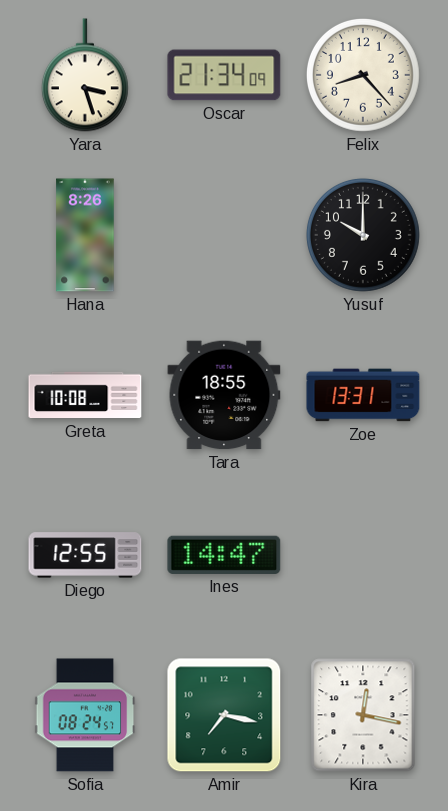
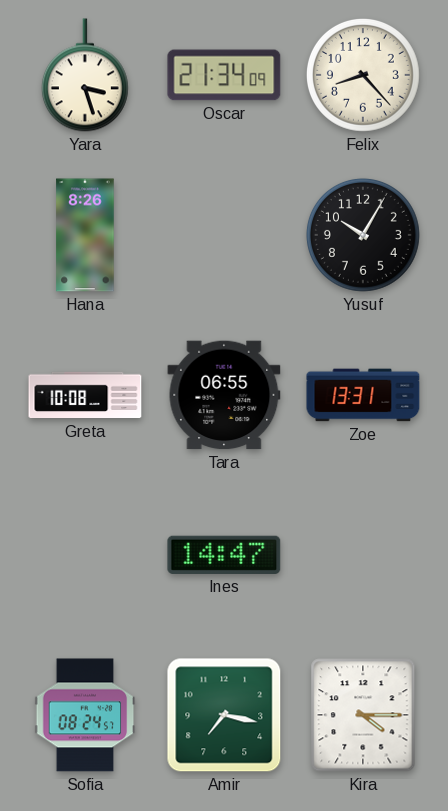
Yusuf: 10:00 -> 10:05
Tara: 18:55 -> 06:55
Diego: 12:55 -> none
Kira: 12:17 -> 4:15
